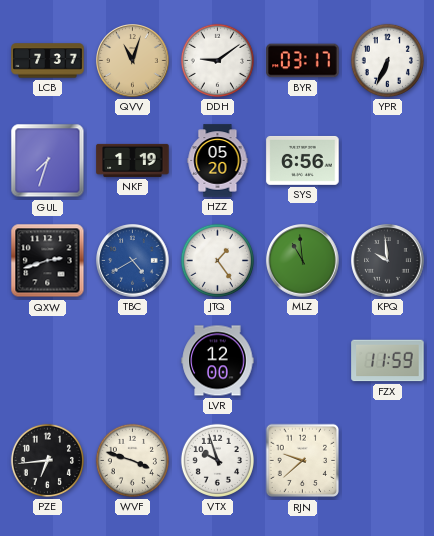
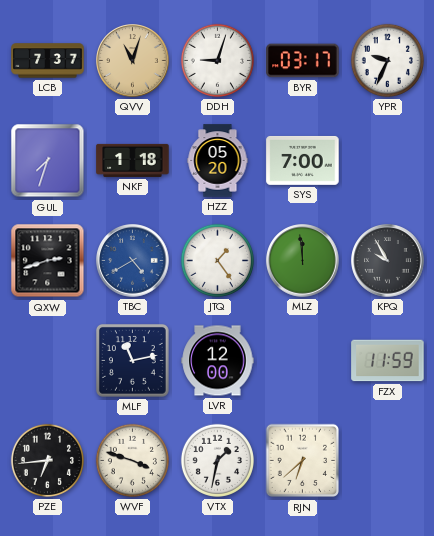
DDH: 9:09 -> 9:03
YPR: 6:34 -> 9:34
NKF: 1:19 -> 1:18
SYS: 6:56 -> 7:00
MLZ: 10:59 -> 11:59
KPQ: 9:59 -> 9:55
MLF: none -> 11:13
VTX: 9:57 -> 1:32
RJN: 9:38 -> 6:38
